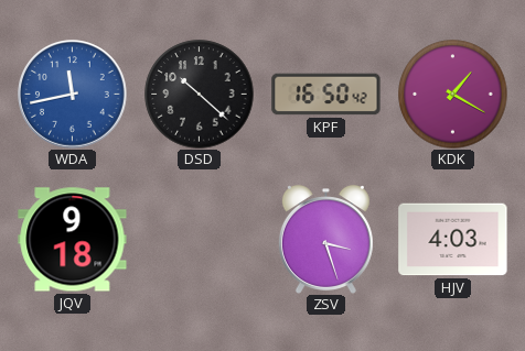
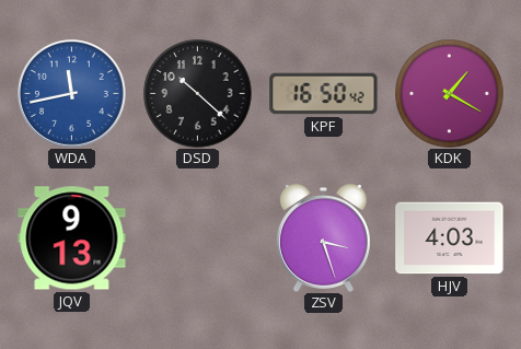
JQV: 9:18 -> 9:13
